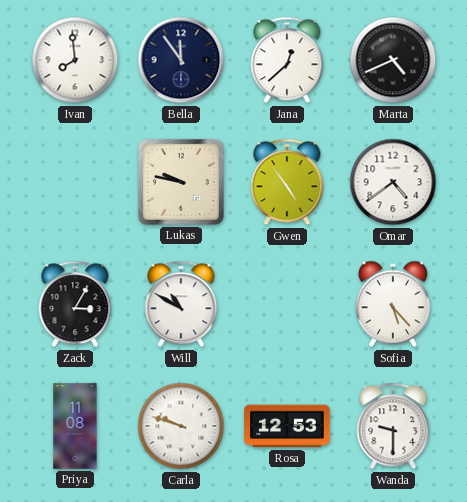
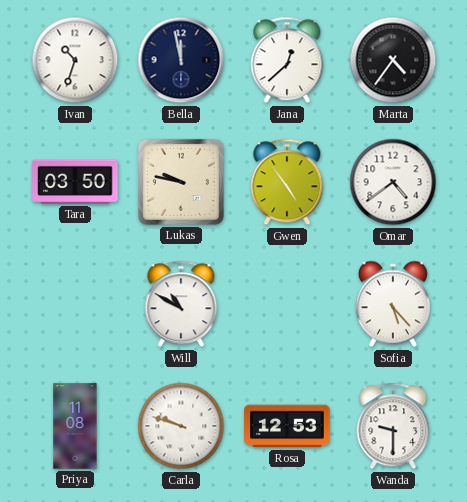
Ivan: 7:59 -> 10:33
Bella: 11:54 -> 11:58
Marta: 4:41 -> 4:36
Tara: none -> 03:50
Zack: 3:05 -> none
